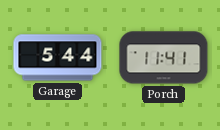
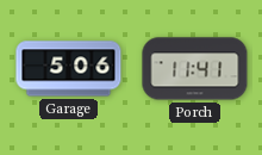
Garage: 5:44 -> 5:06
